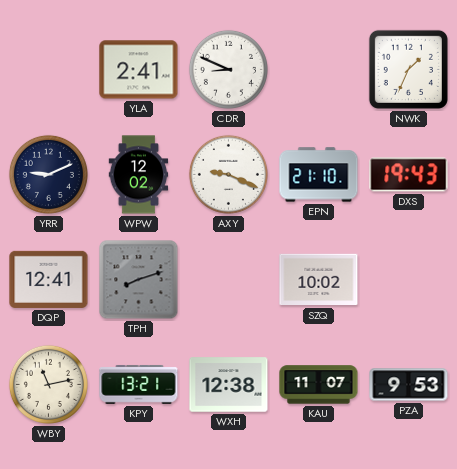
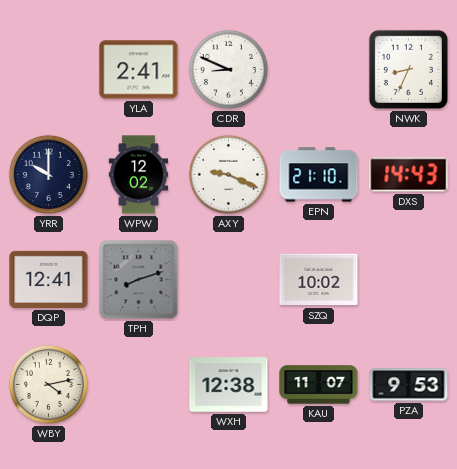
NWK: 1:34 -> 8:34
YRR: 9:11 -> 10:00
DXS: 19:43 -> 14:43
WBY: 11:13 -> 4:13
KPY: 13:21 -> none
